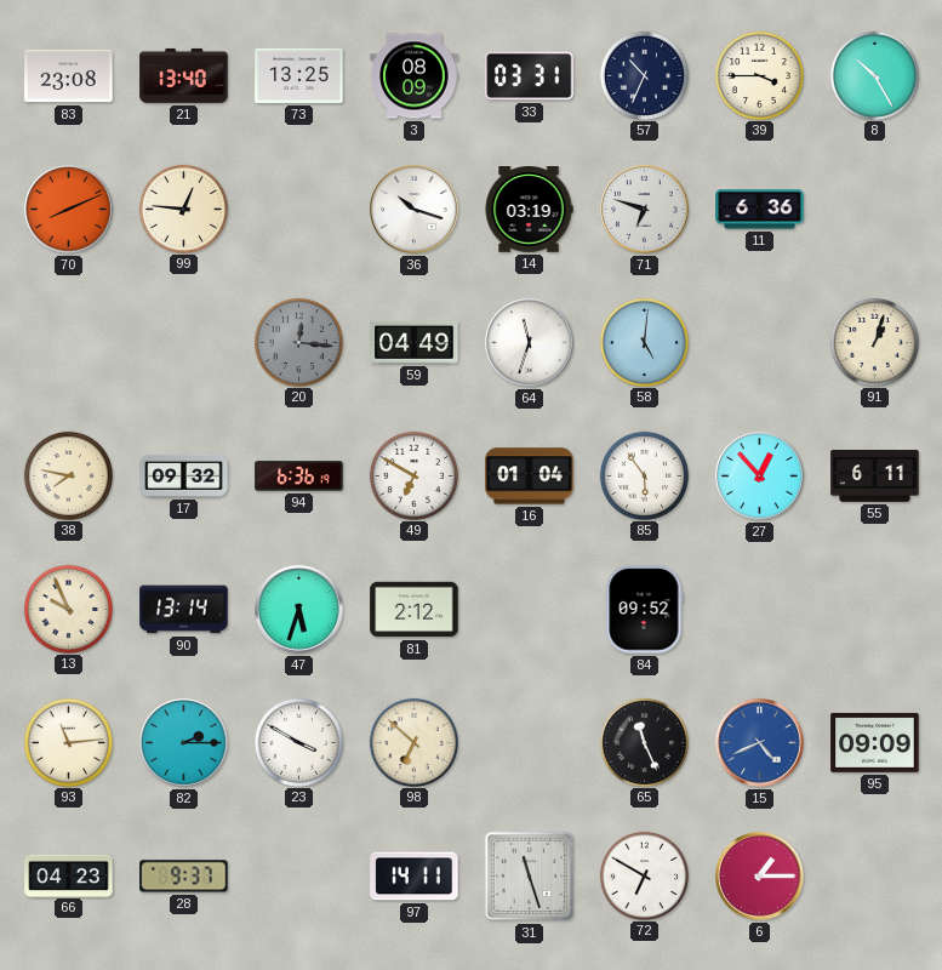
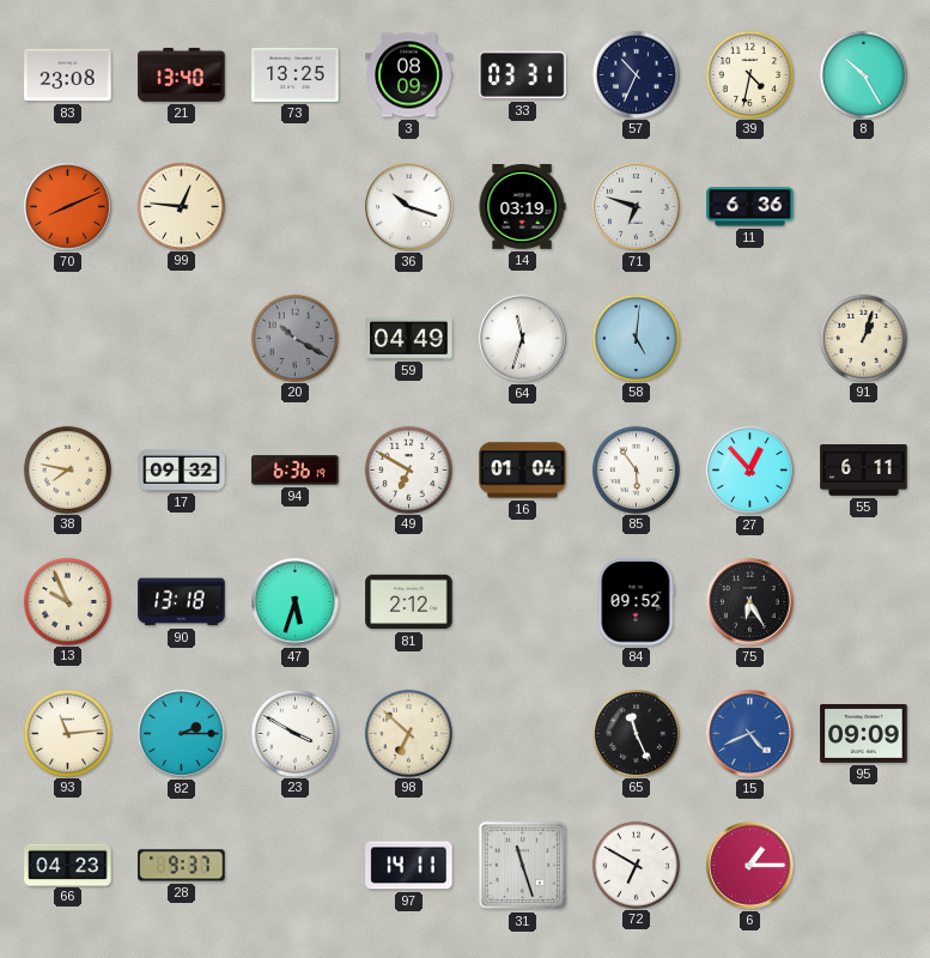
39: 3:45 -> 4:32
20: 12:16 -> 10:20
90: 13:14 -> 13:18
75: none -> 6:25
